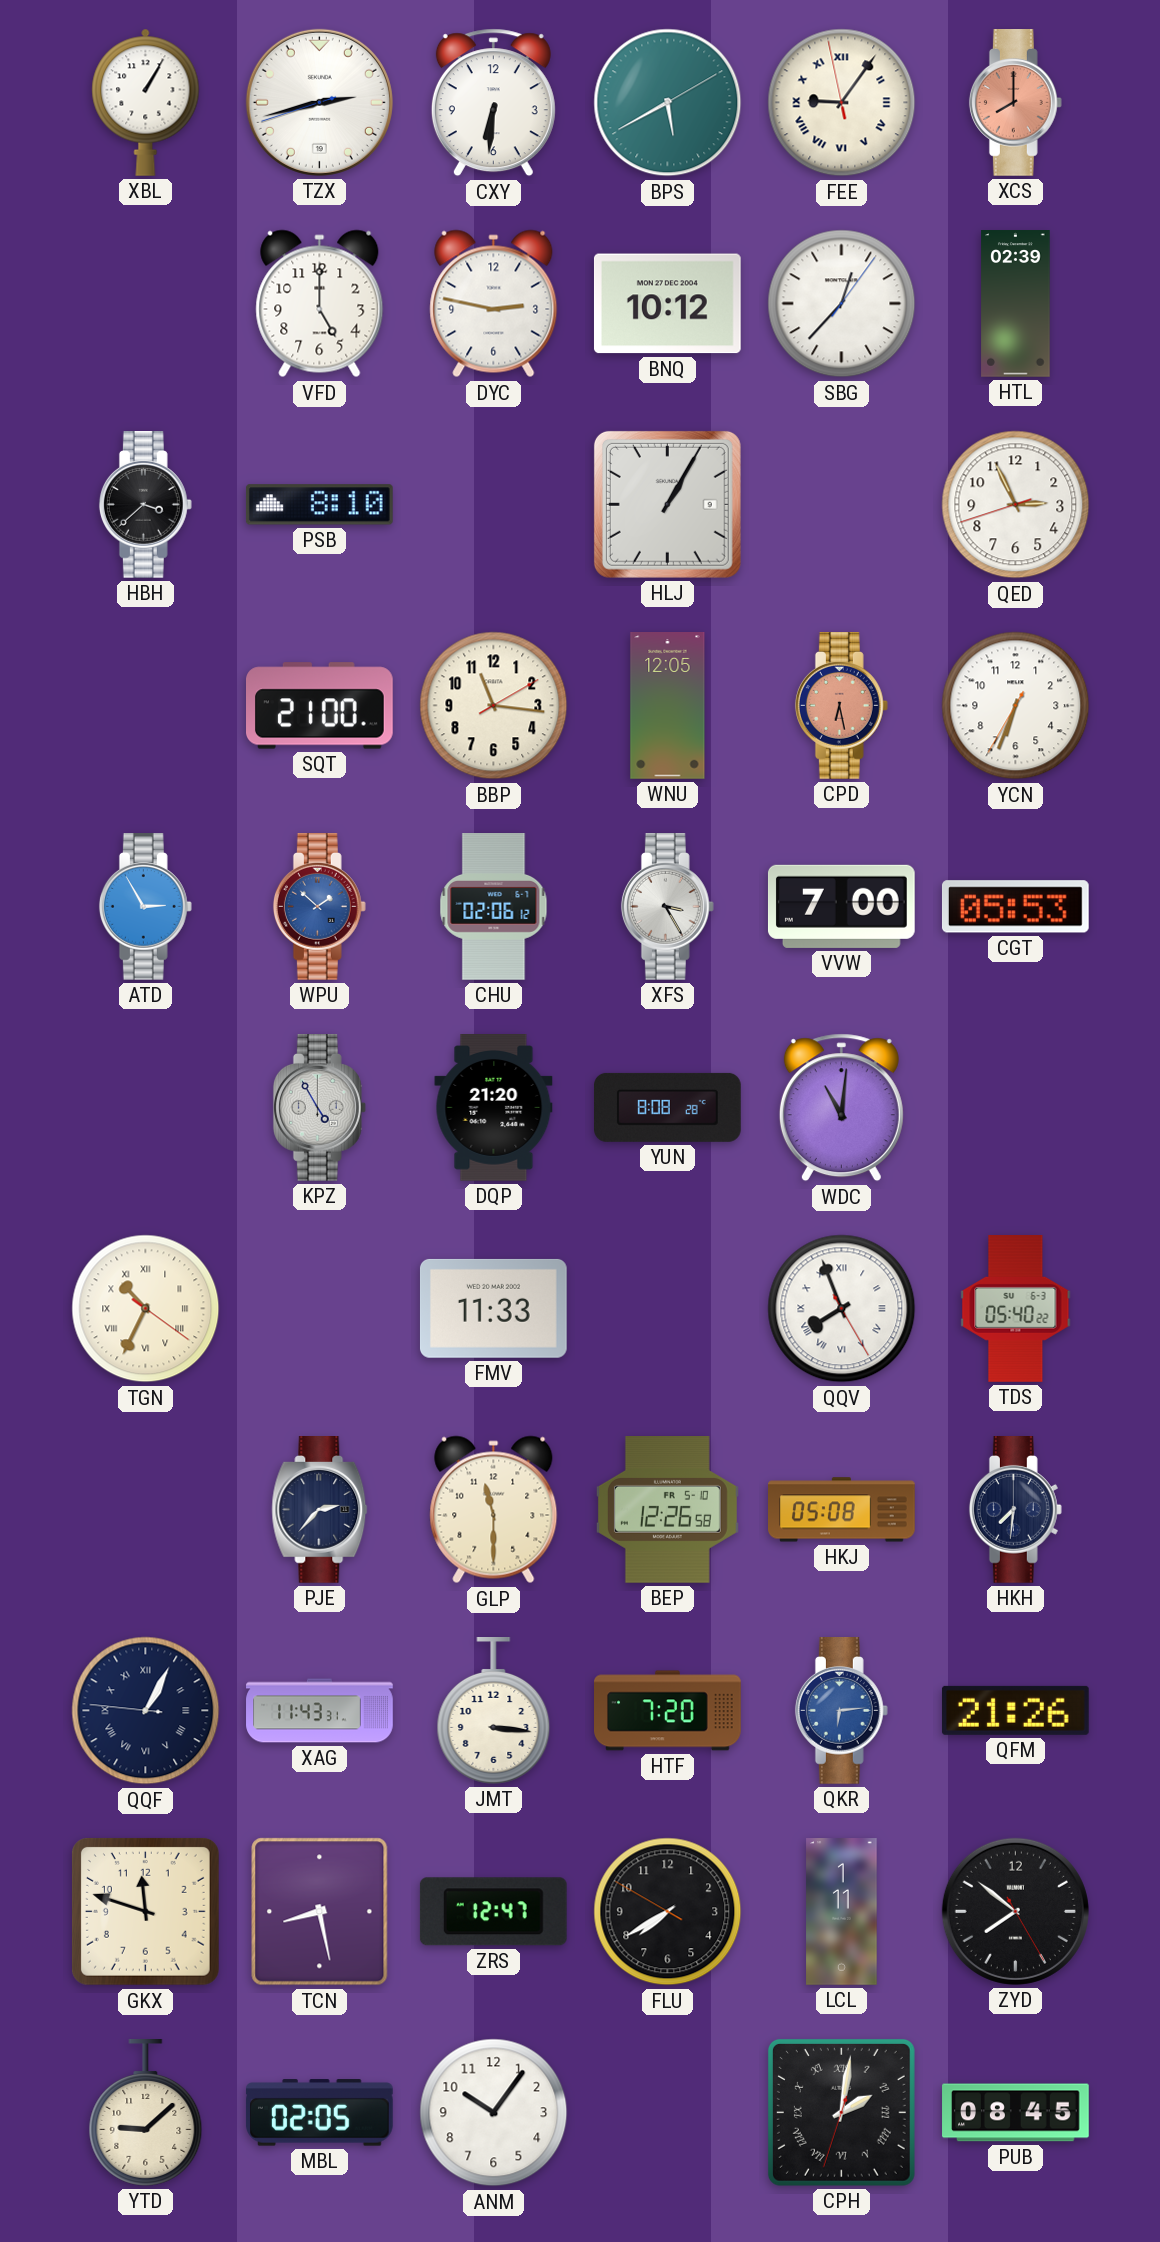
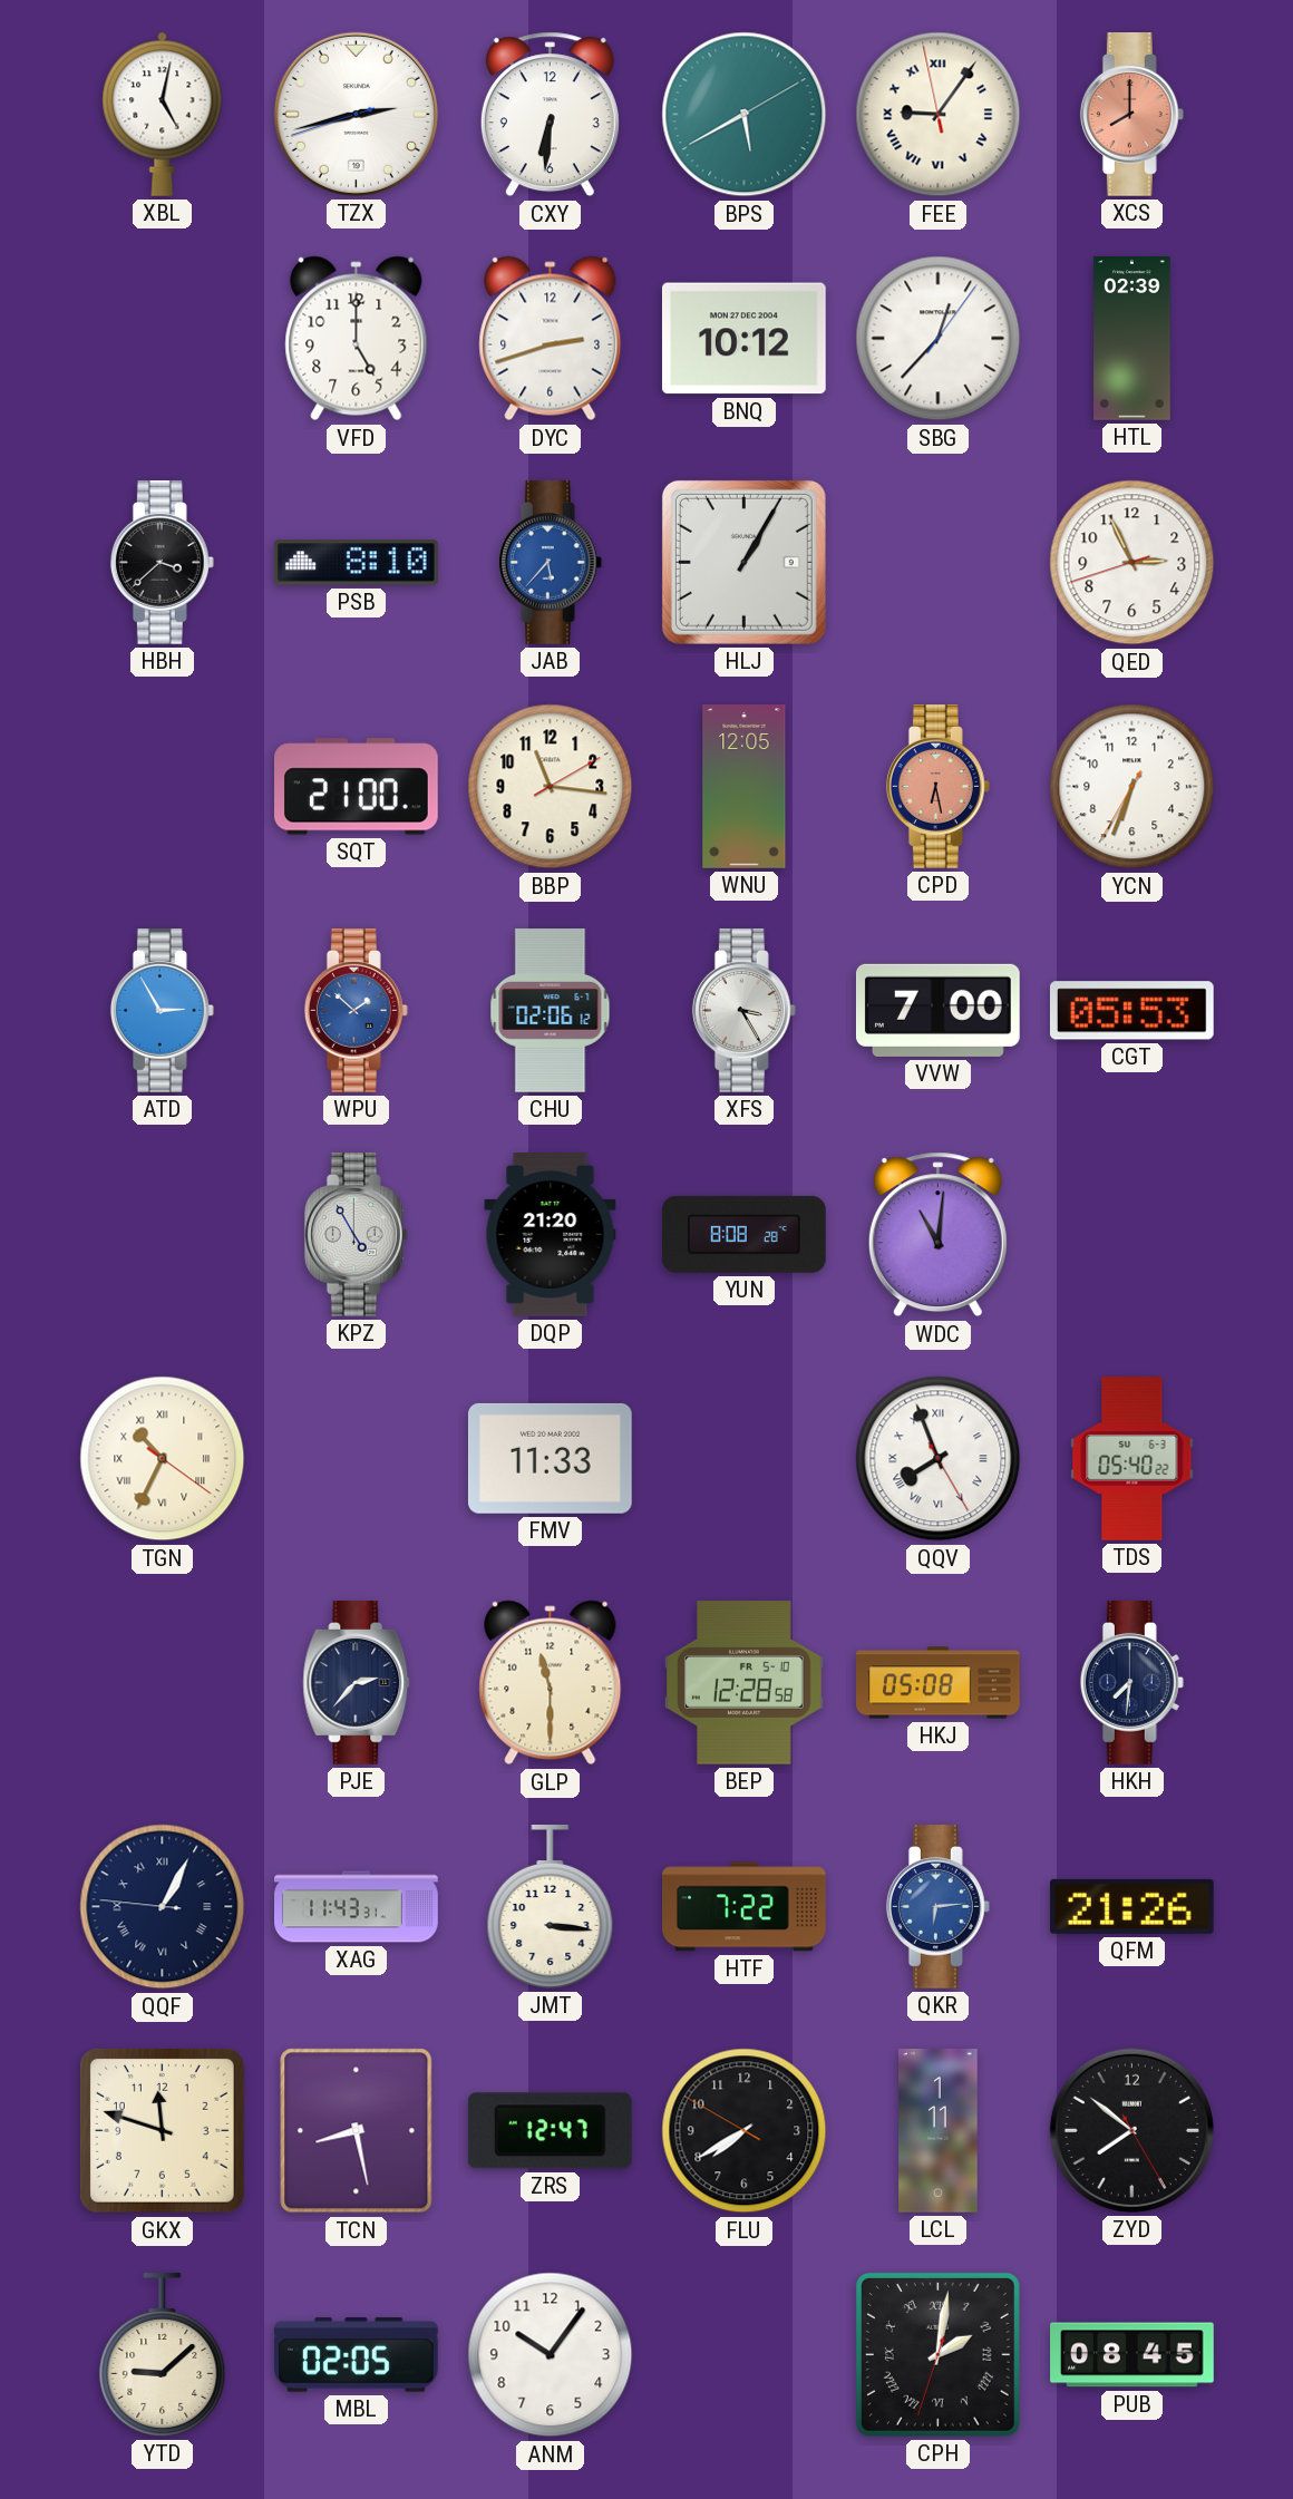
XBL: 1:05 -> 5:02
DYC: 2:47 -> 2:42
JAB: none -> 5:37
BEP: 12:26 -> 12:28
HTF: 7:20 -> 7:22
